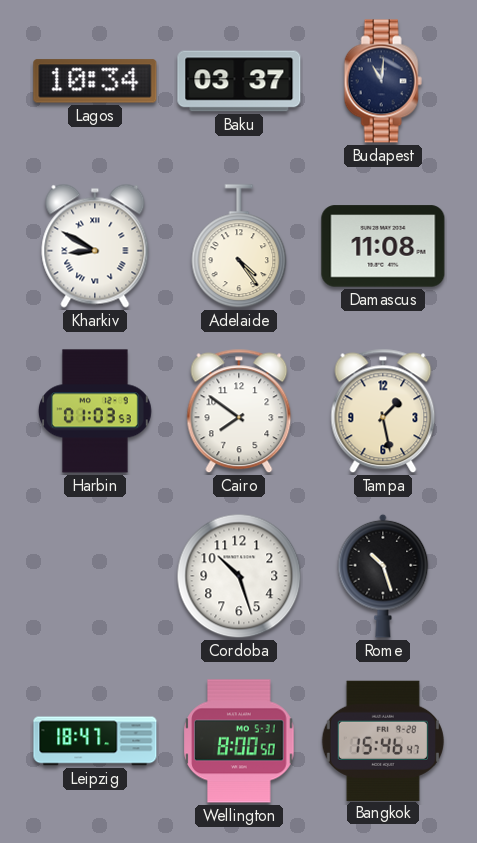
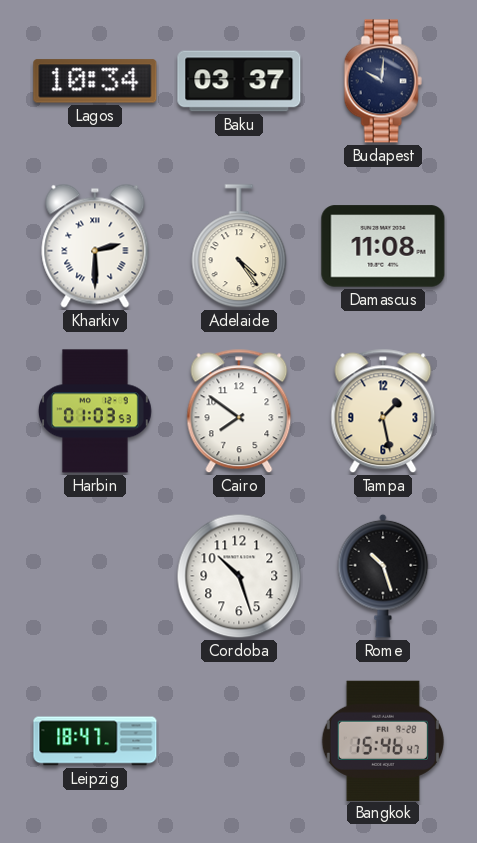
Budapest: 11:01 -> 10:01
Kharkiv: 8:50 -> 2:30
Wellington: 8:00 -> none
